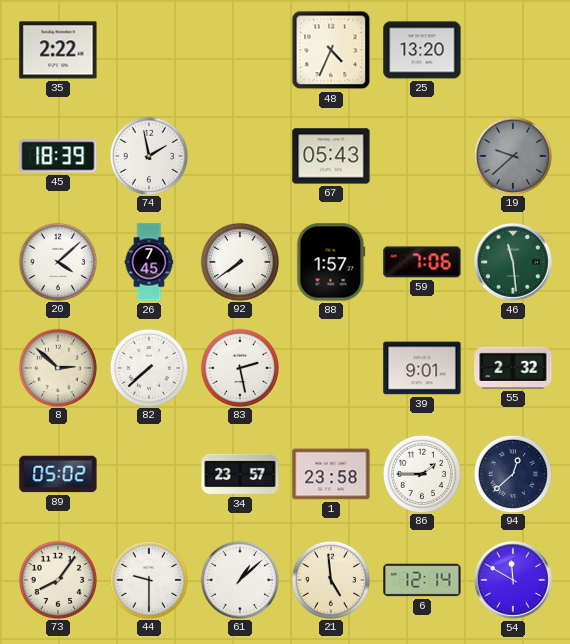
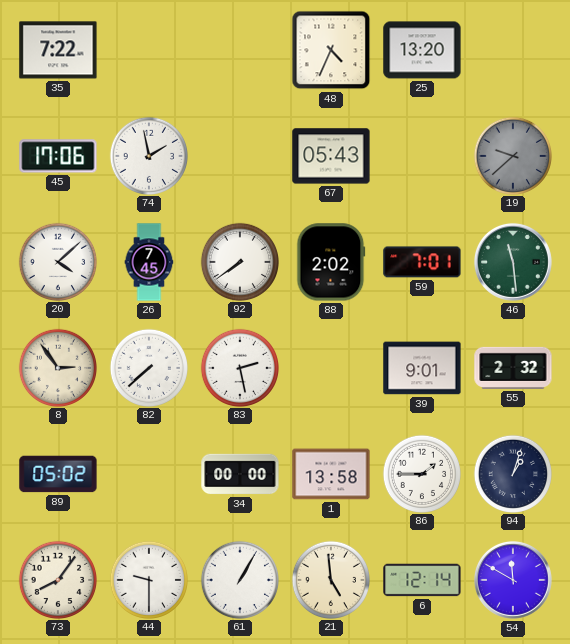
35: 2:22 -> 7:22
45: 18:39 -> 17:06
88: 1:57 -> 2:02
59: 7:06 -> 7:01
8: 2:52 -> 2:54
34: 23:57 -> 00:00
1: 23:58 -> 13:58
94: 12:38 -> 1:03
61: 1:08 -> 1:05
